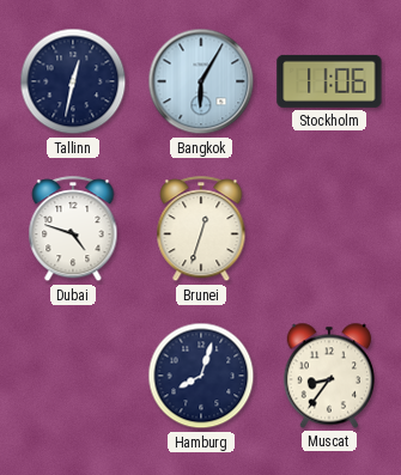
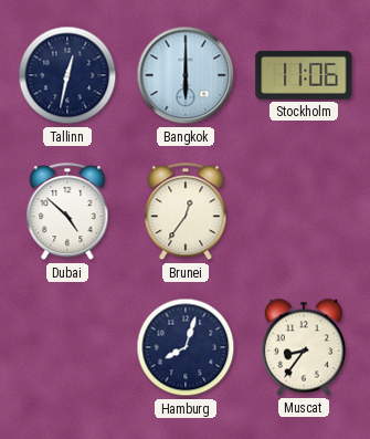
Bangkok: 6:05 -> 6:00
Dubai: 4:48 -> 4:52
Brunei: 12:33 -> 12:36
